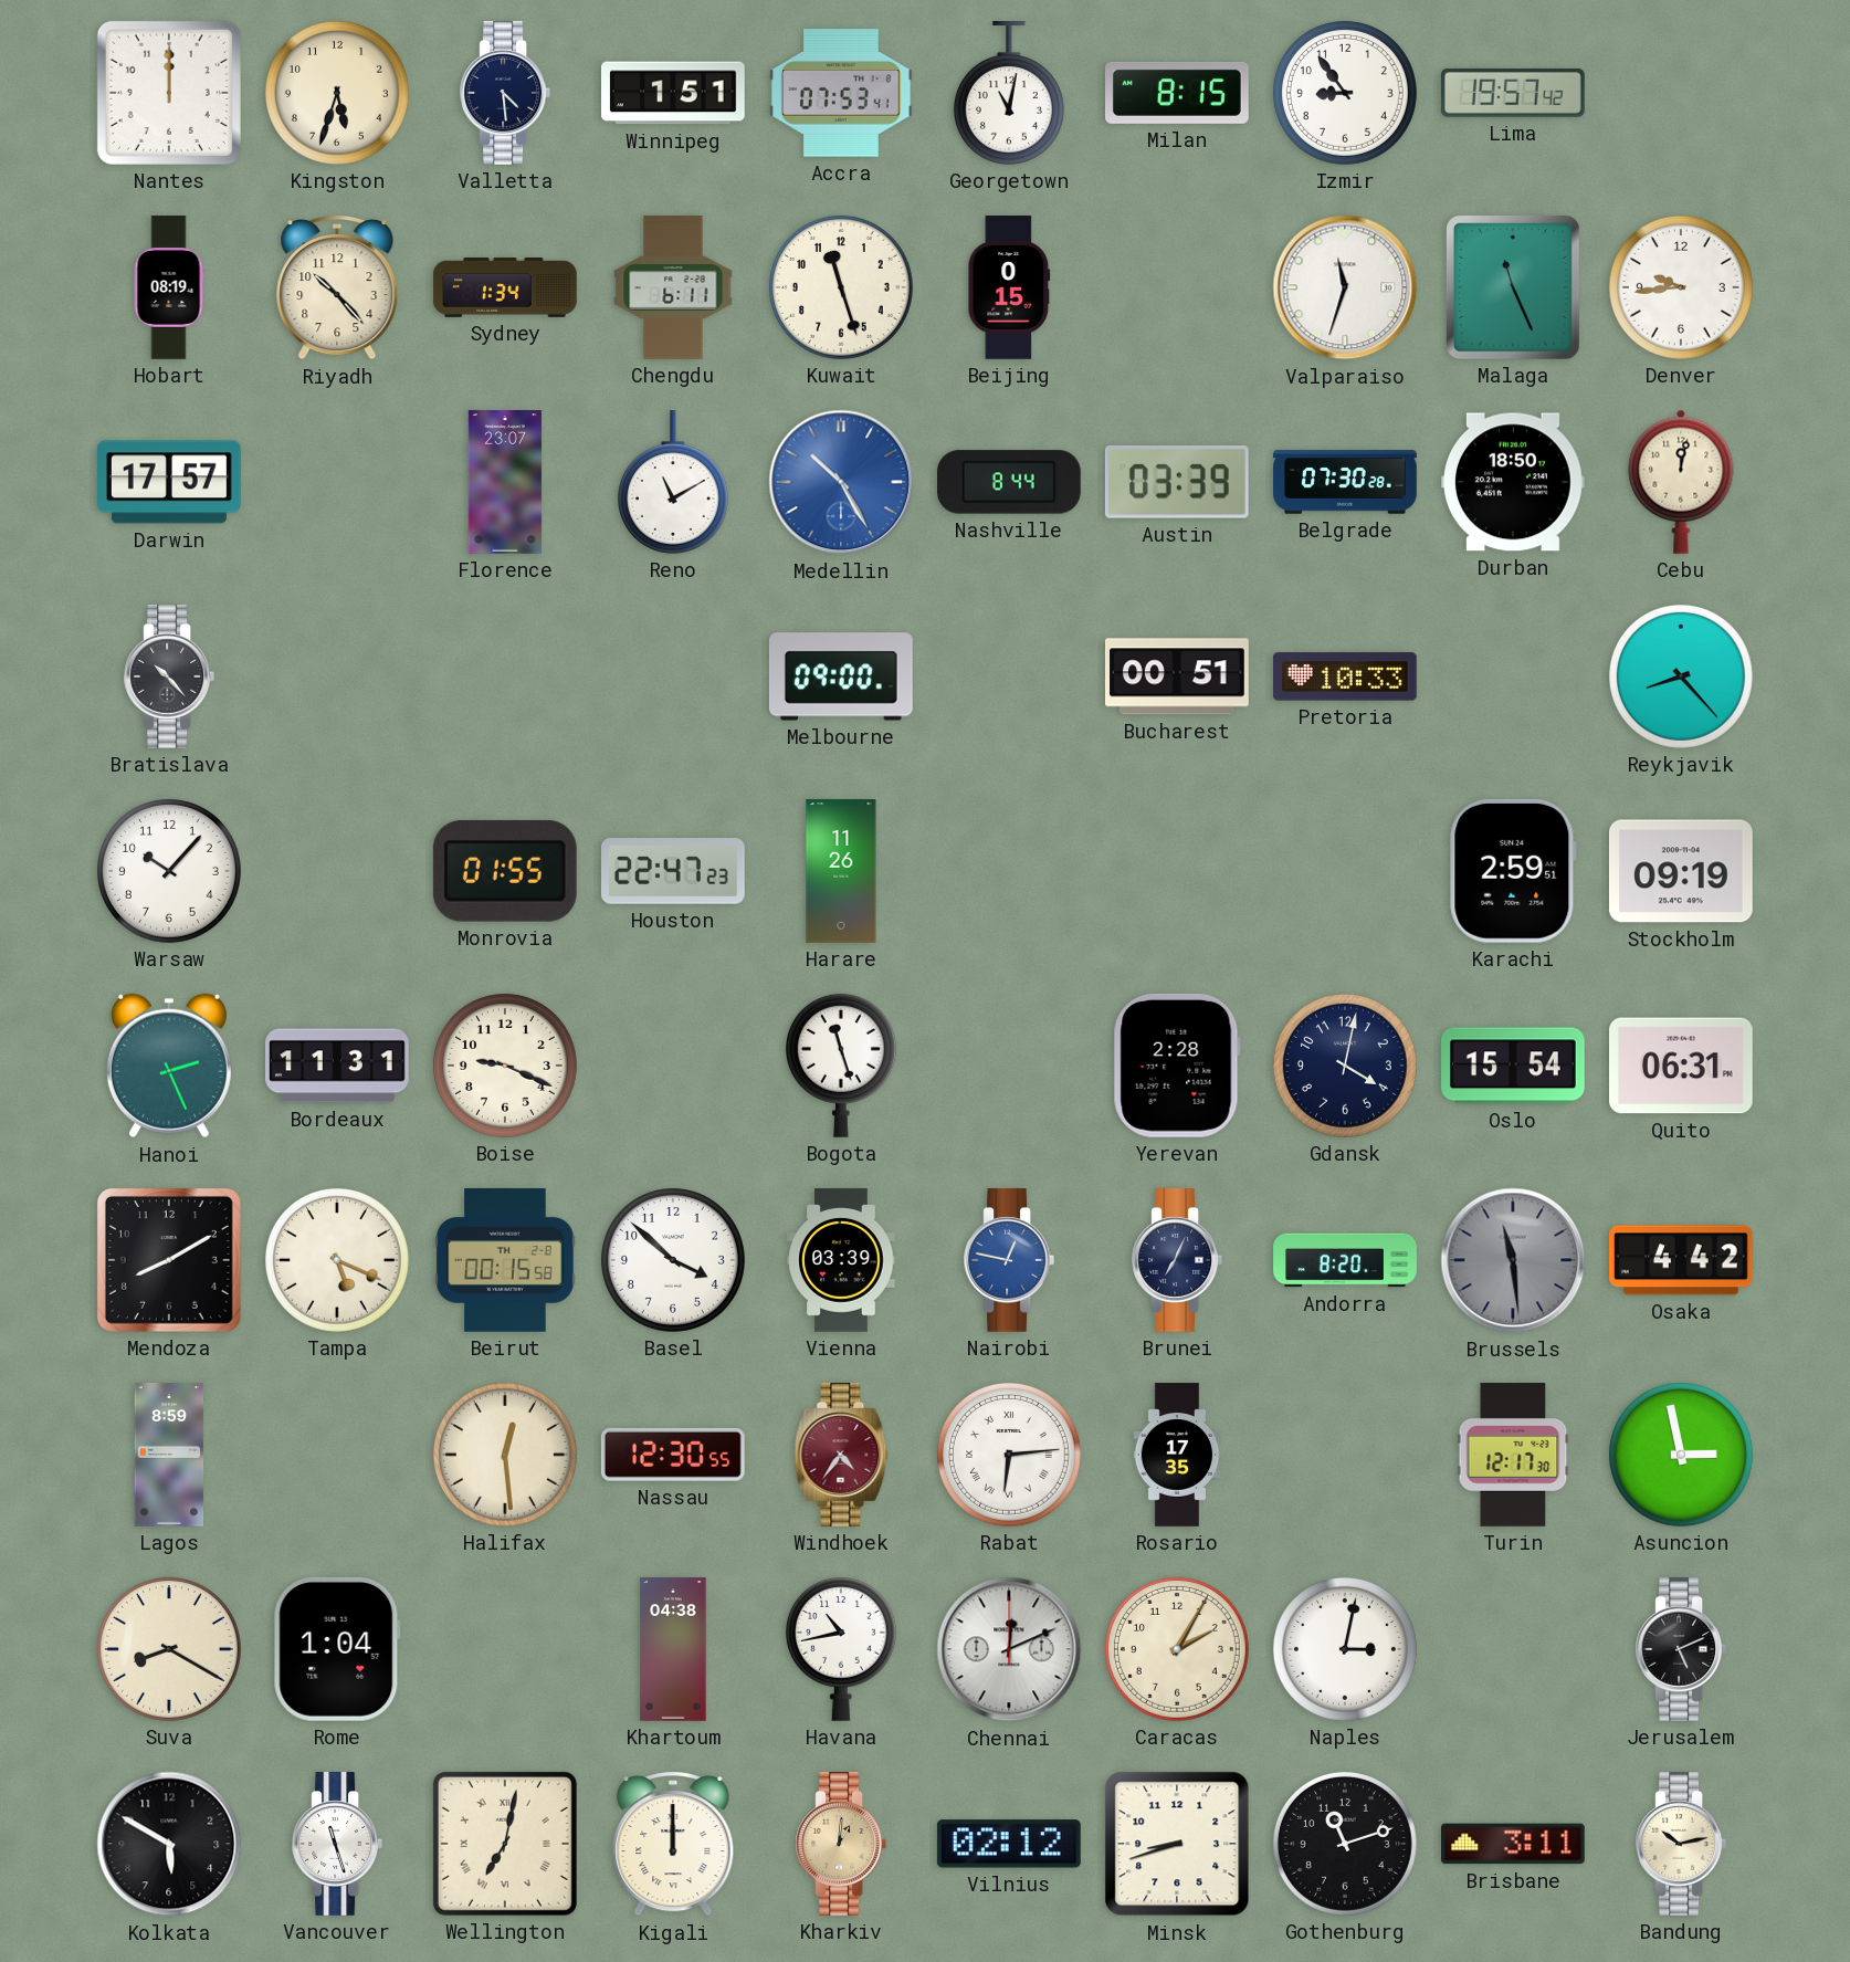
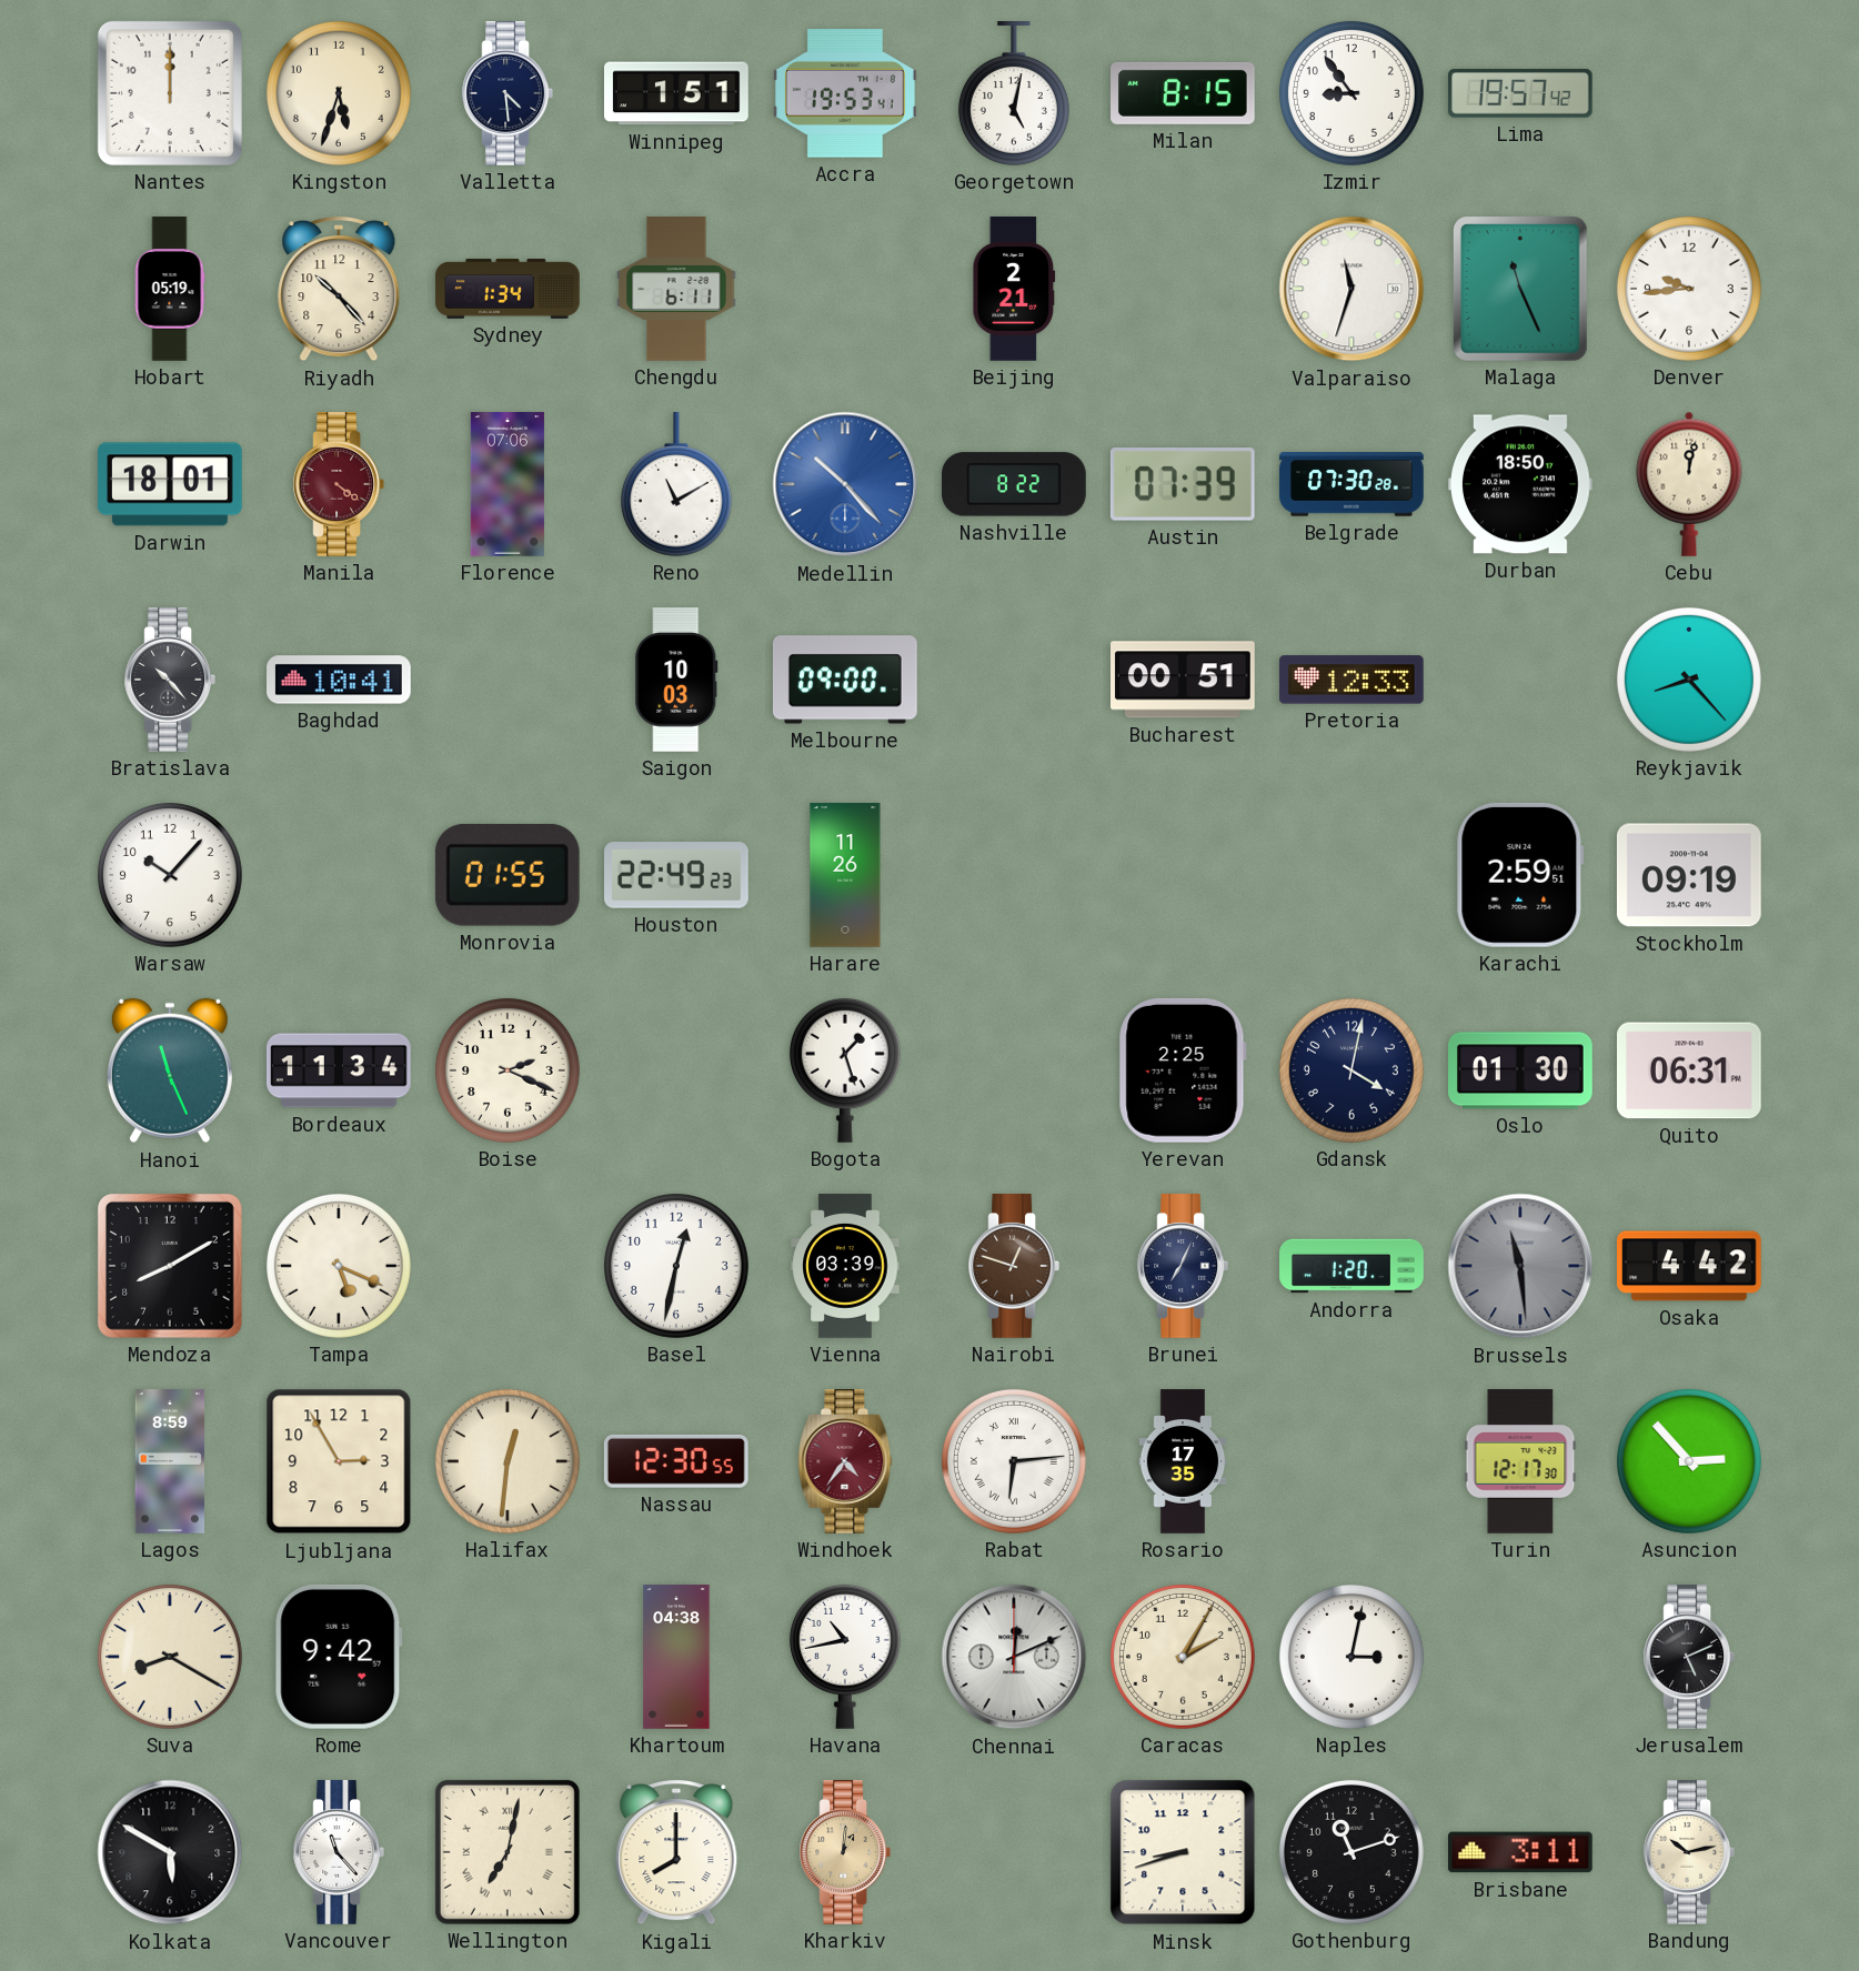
Accra: 07:53 -> 19:53
Georgetown: 11:02 -> 5:02
Hobart: 08:19 -> 05:19
Kuwait: 11:27 -> none
Beijing: 0:15 -> 2:21
Darwin: 17:57 -> 18:01
Manila: none -> 4:21
Florence: 23:07 -> 07:06
Medellin: 10:25 -> 10:23
Nashville: 8:44 -> 8:22
Austin: 03:39 -> 07:39
Baghdad: none -> 10:41
Saigon: none -> 10:03
Pretoria: 10:33 -> 12:33
Houston: 22:47 -> 22:49
Hanoi: 2:26 -> 11:26
Bordeaux: 11:31 -> 11:34
Boise: 9:19 -> 2:19
Bogota: 11:27 -> 1:27
Yerevan: 2:28 -> 2:25
Oslo: 15:54 -> 01:30
Beirut: 00:15 -> none
Basel: 3:52 -> 12:32
Nairobi: 12:47 -> 12:48
Nairobi dial: blue -> brown
Andorra: 8:20 -> 1:20
Ljubljana: none -> 2:55
Halifax: 12:29 -> 12:31
Asuncion: 2:58 -> 2:53
Rome: 1:04 -> 9:42
Vancouver: 11:27 -> 11:23
Kigali: 12:00 -> 8:00
Vilnius: 02:12 -> none
